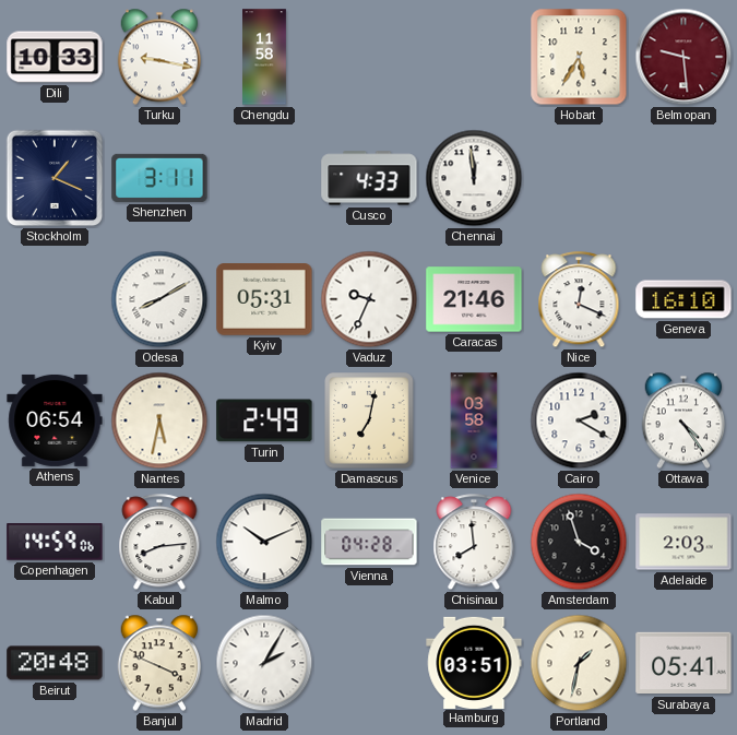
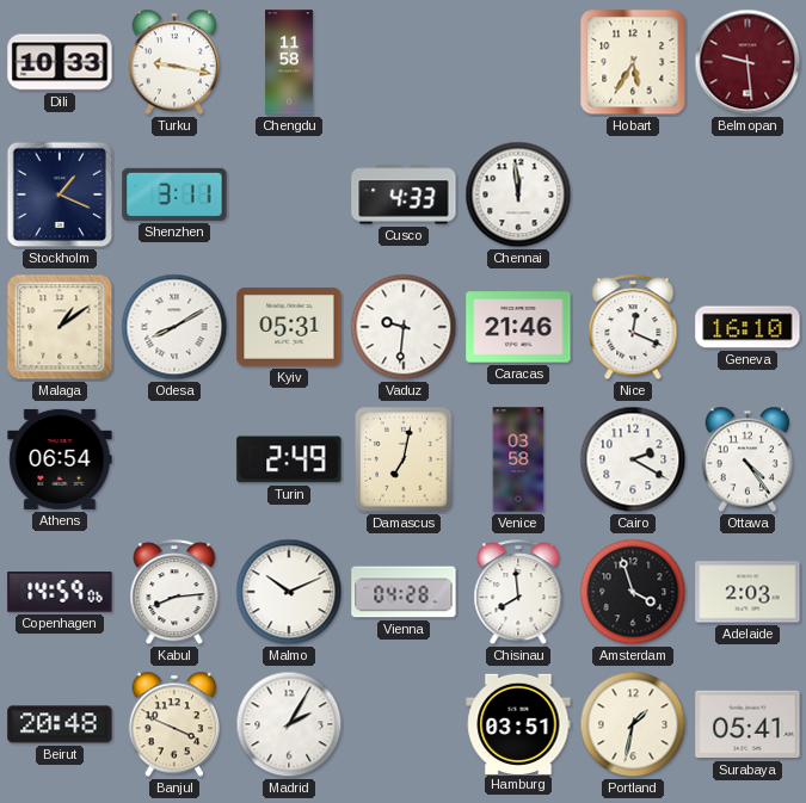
Malaga: none -> 1:09
Vaduz: 9:34 -> 9:31
Nantes: 5:32 -> none
